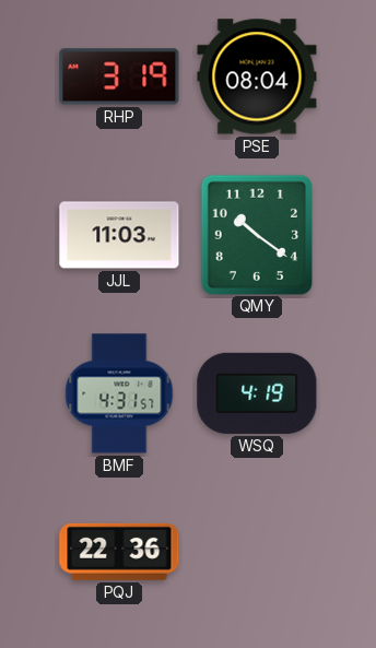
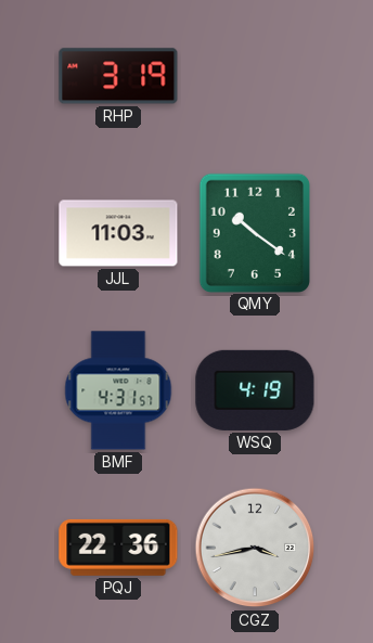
PSE: 08:04 -> none
CGZ: none -> 3:43
